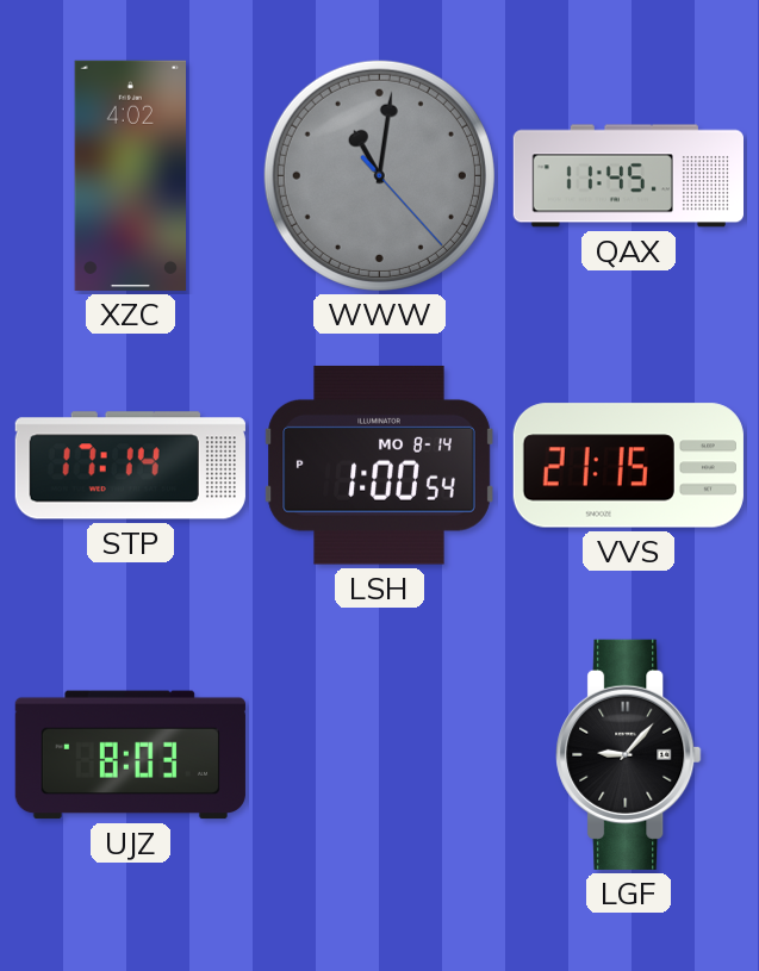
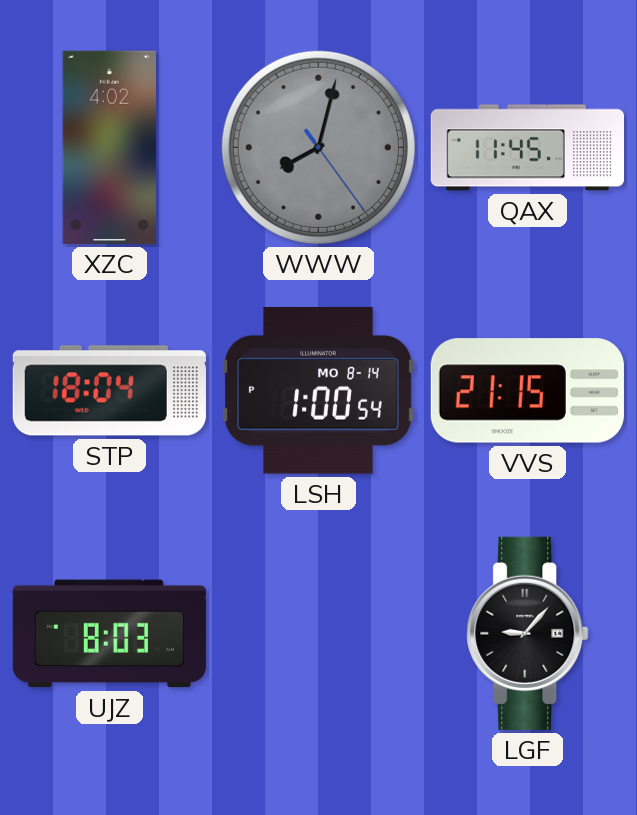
WWW: 11:01 -> 8:02
STP: 17:14 -> 18:04
